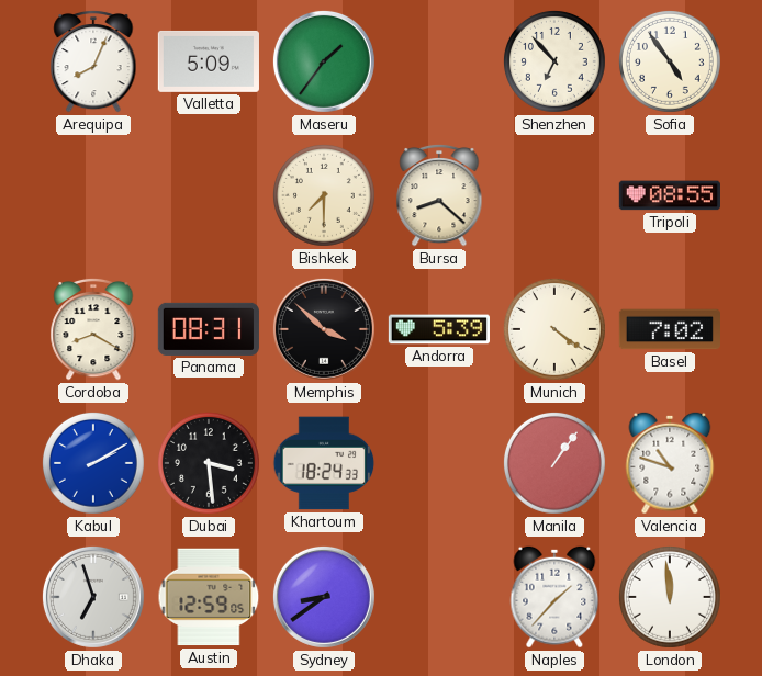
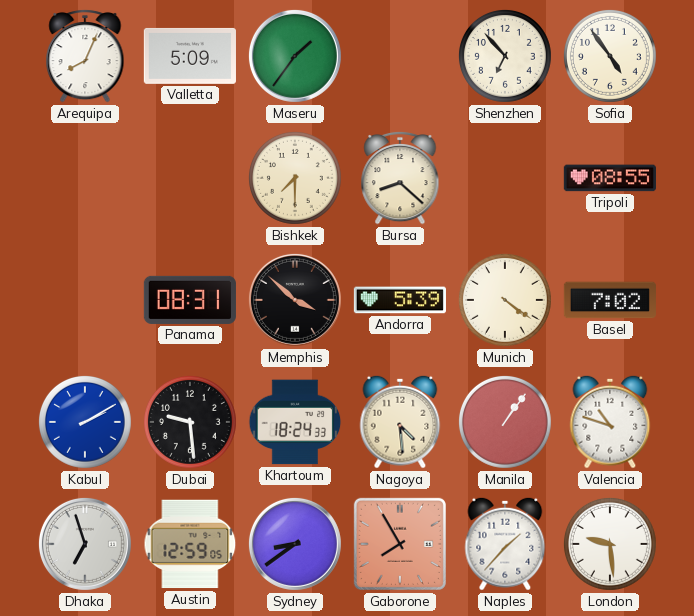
Cordoba: 8:20 -> none
Dubai: 3:29 -> 9:29
Nagoya: none -> 4:29
Gaborone: none -> 7:55
London: 11:59 -> 9:29
